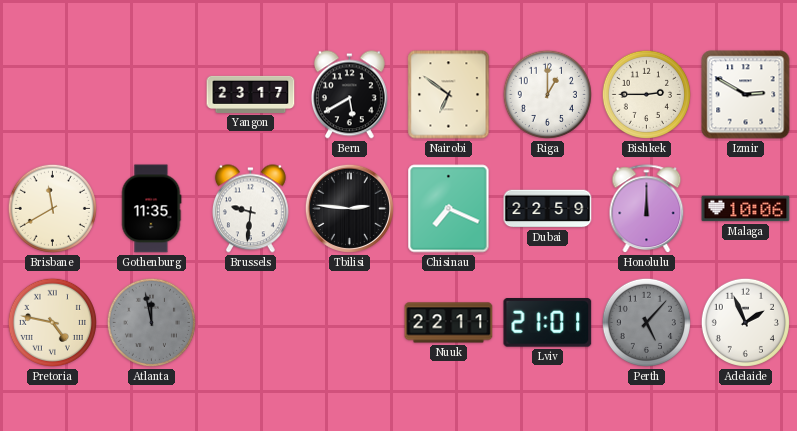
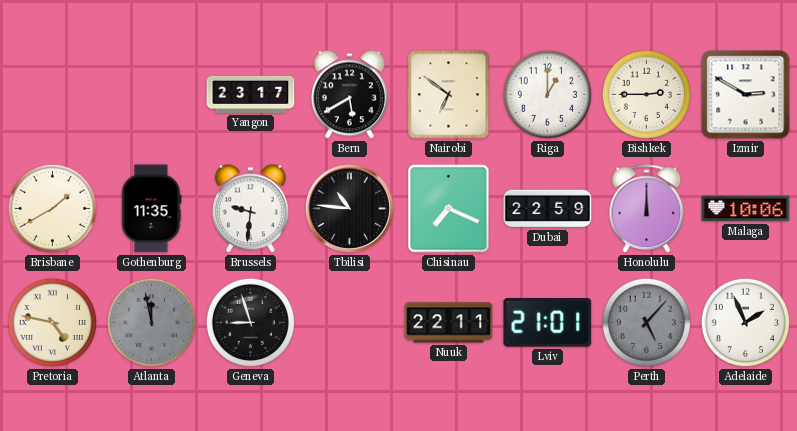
Brisbane: 11:40 -> 1:40
Tbilisi: 2:46 -> 10:46
Geneva: none -> 8:57
